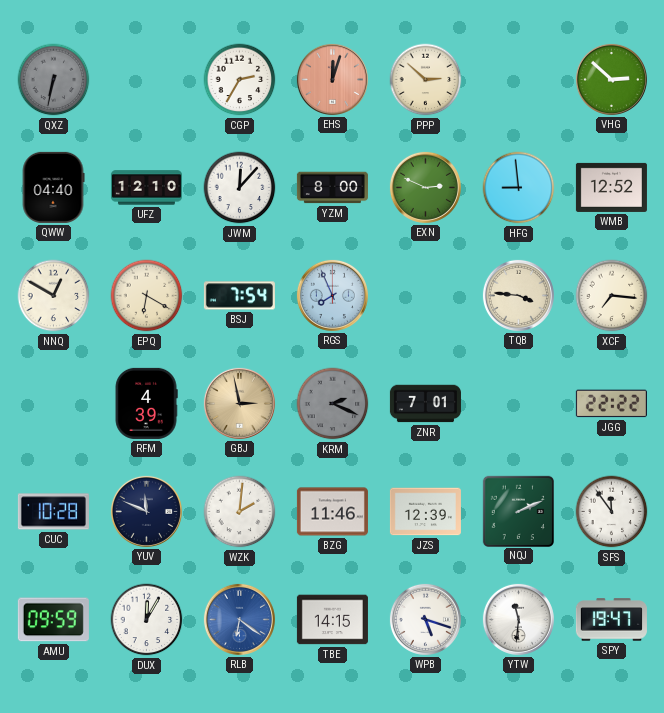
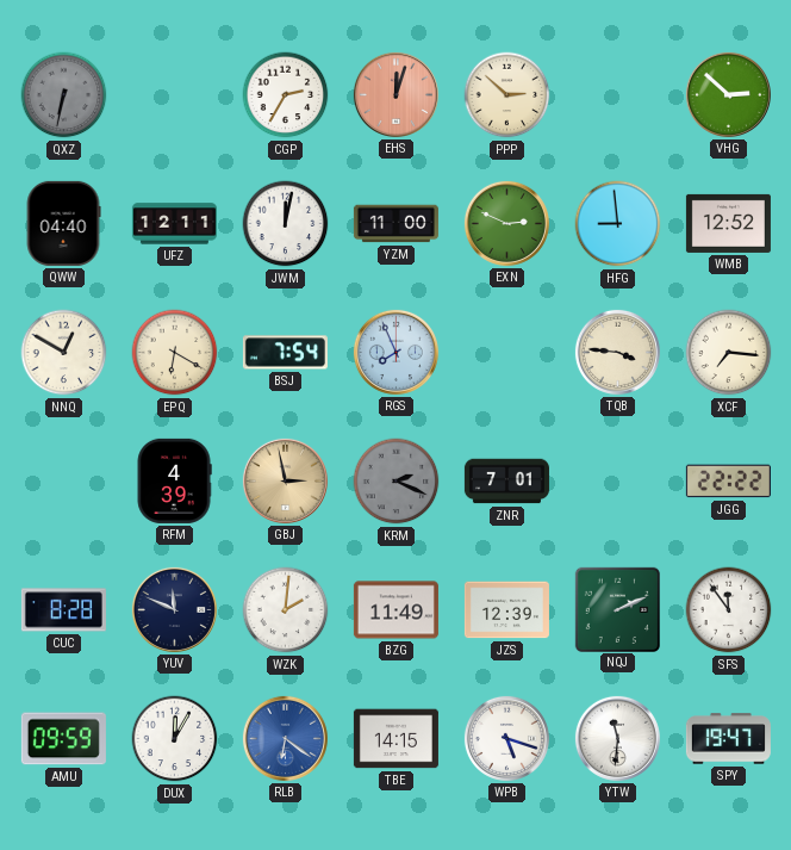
UFZ: 12:10 -> 12:11
JWM: 12:07 -> 12:02
YZM: 8:00 -> 11:00
CUC: 10:28 -> 8:28
BZG: 11:46 -> 11:49
